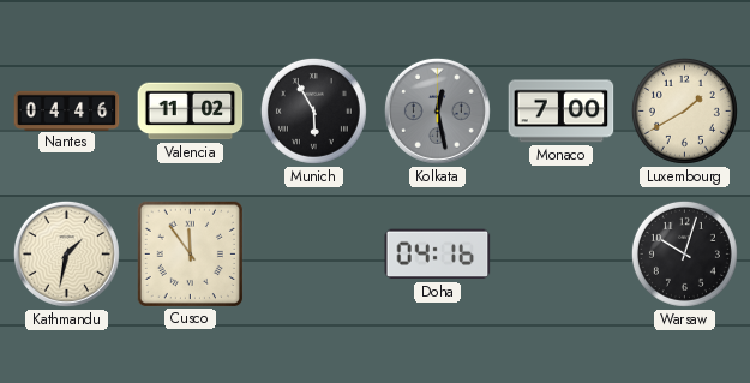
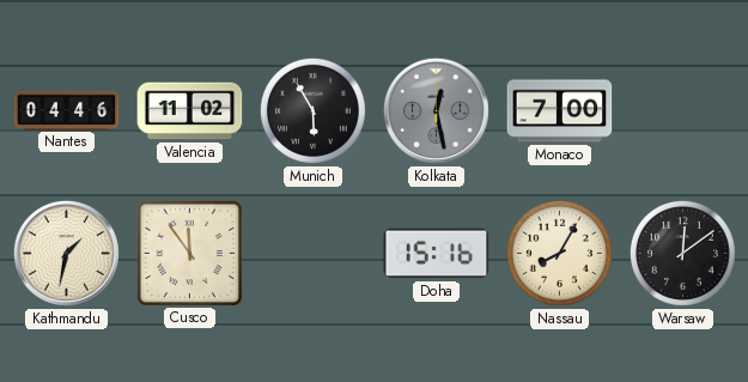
Luxembourg: 1:40 -> none
Doha: 04:16 -> 15:16
Nassau: none -> 8:05
Warsaw: 10:03 -> 12:09
